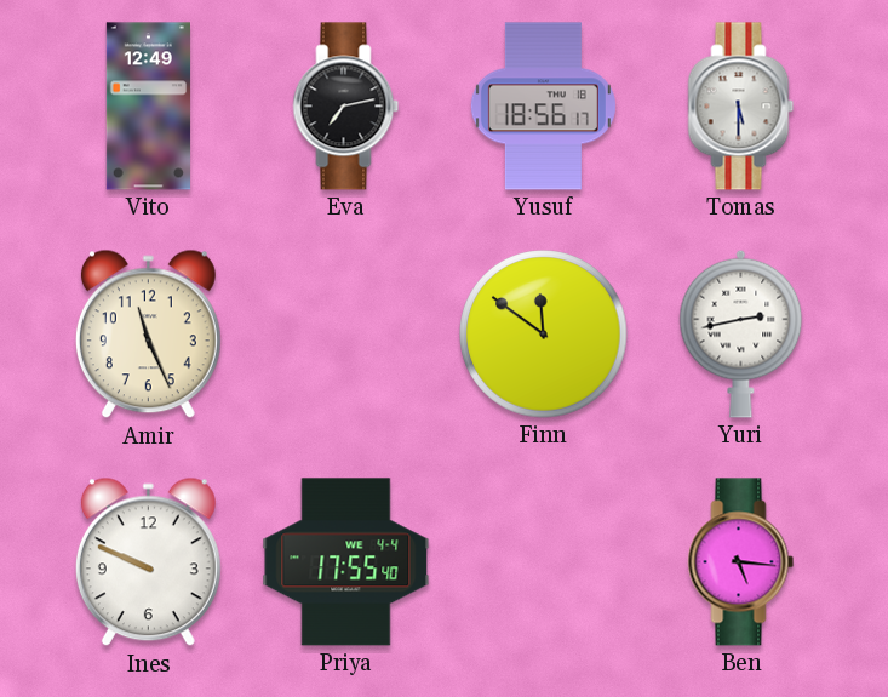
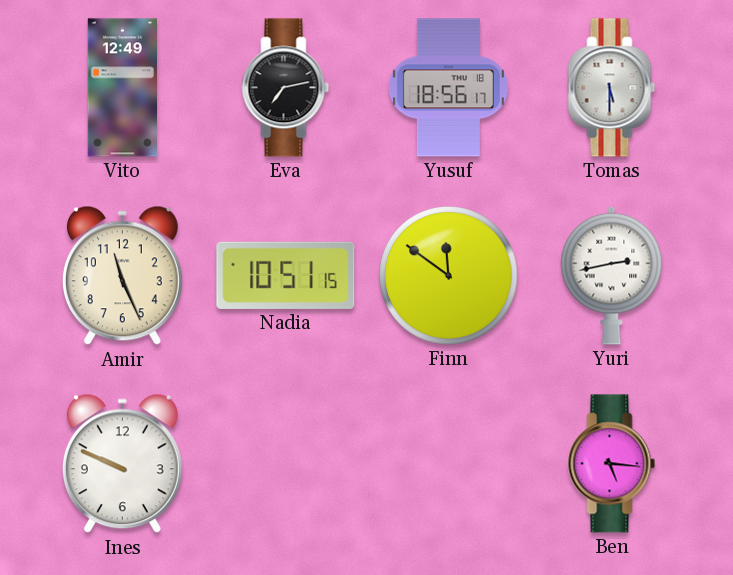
Nadia: none -> 10:51
Priya: 17:55 -> none
